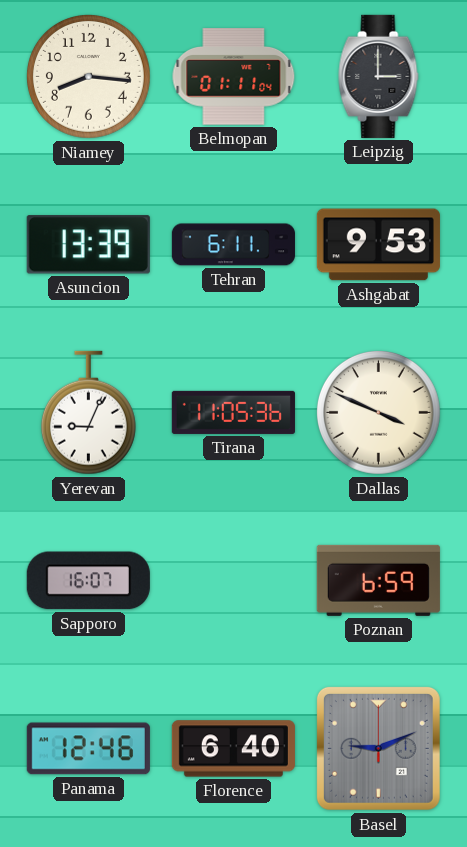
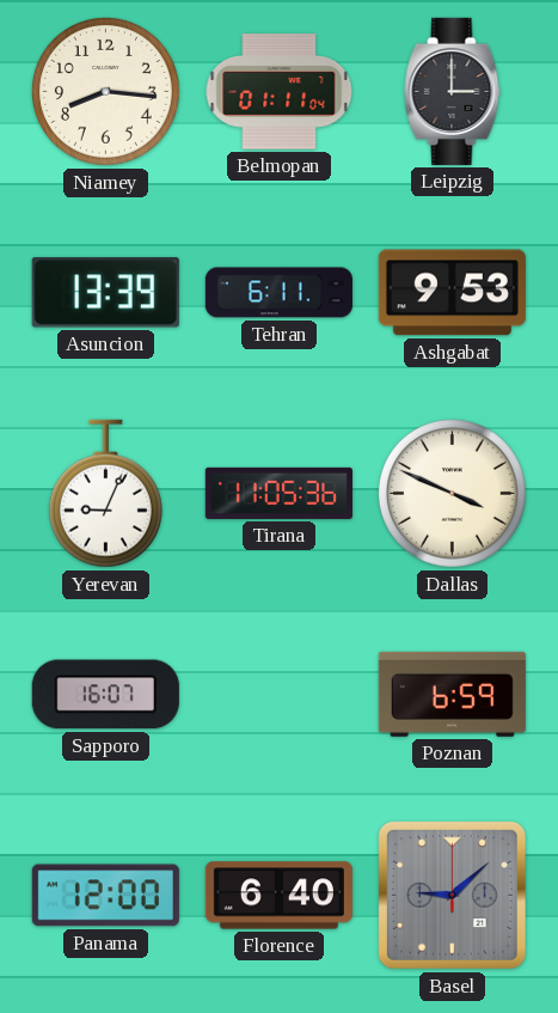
Panama: 12:46 -> 12:00
Basel: 9:11 -> 9:08
